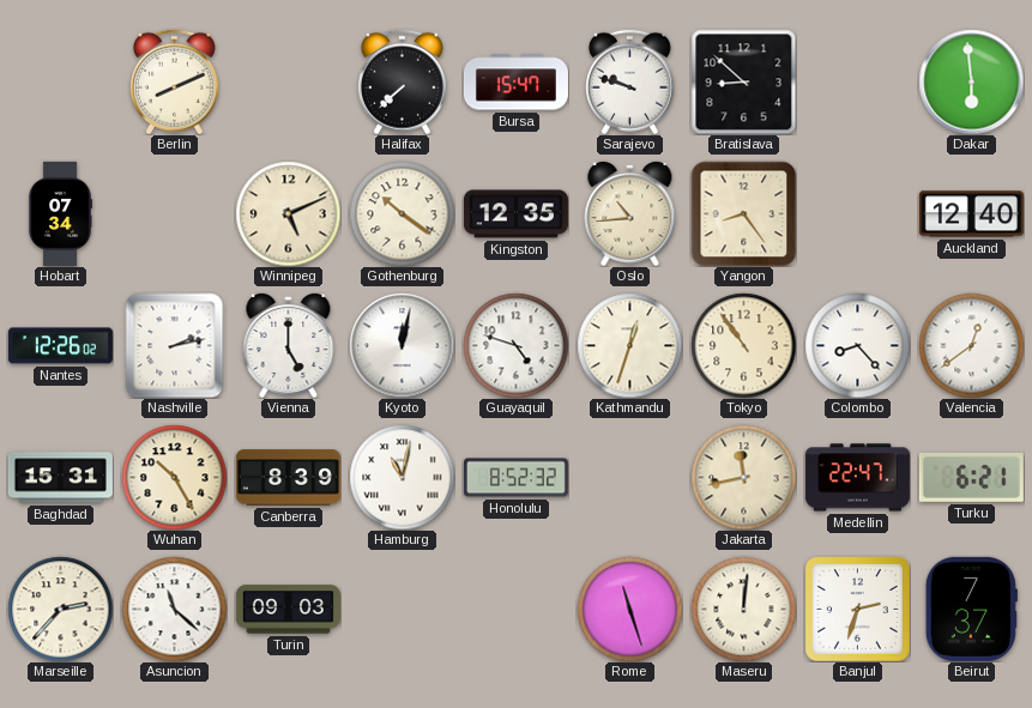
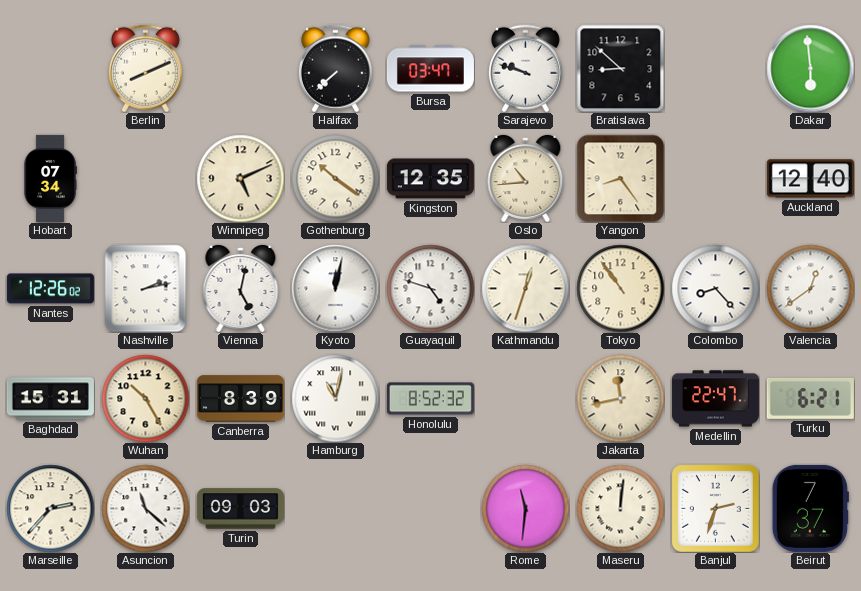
Bursa: 15:47 -> 03:47
Vienna: 5:00 -> 5:02
Rome: 11:27 -> 11:31
